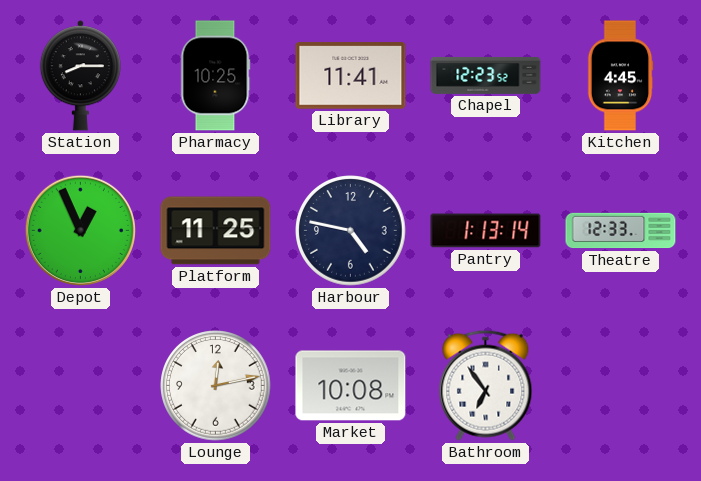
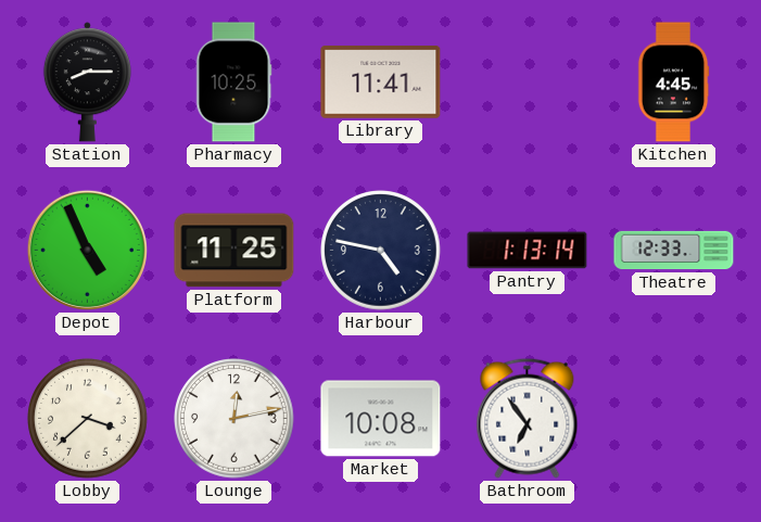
Chapel: 12:23 -> none
Depot: 12:56 -> 4:56
Lobby: none -> 3:38
